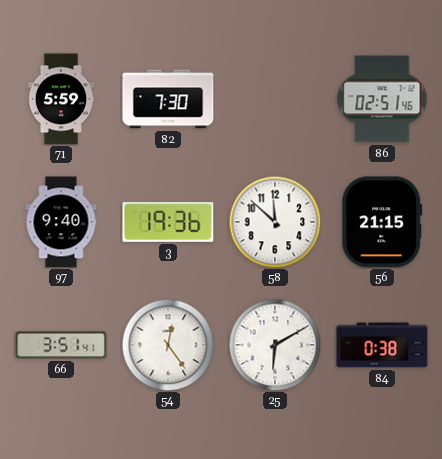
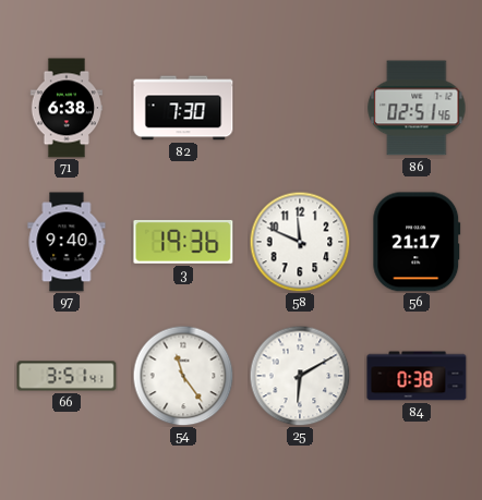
71: 5:59 -> 6:38
58: 11:52 -> 11:49
56: 21:15 -> 21:17
54: 12:24 -> 11:24
